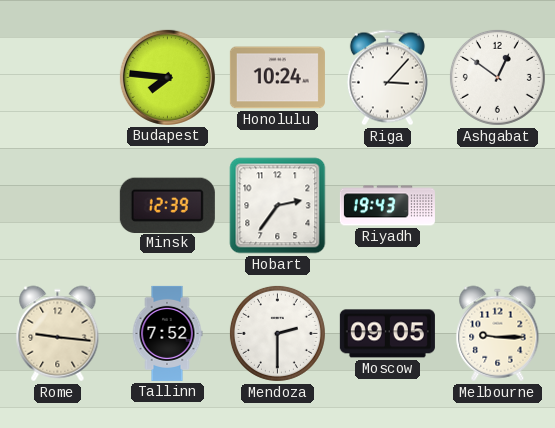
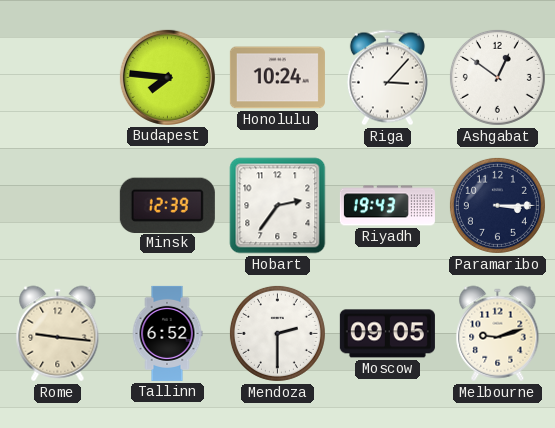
Paramaribo: none -> 3:15
Tallinn: 7:52 -> 6:52
Melbourne: 9:15 -> 9:12
